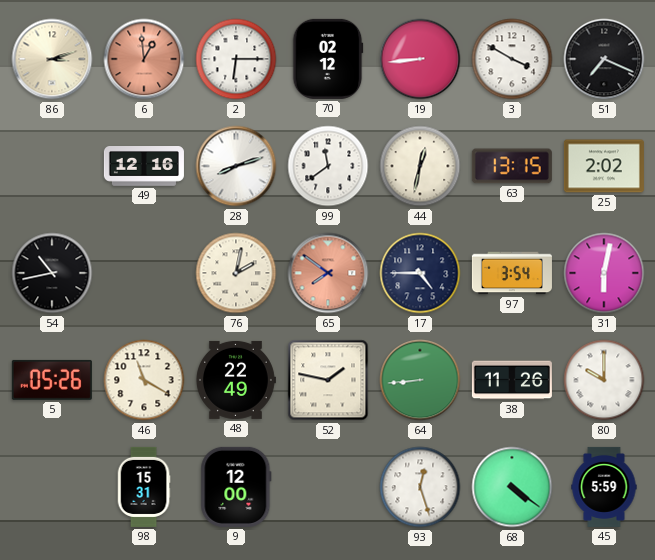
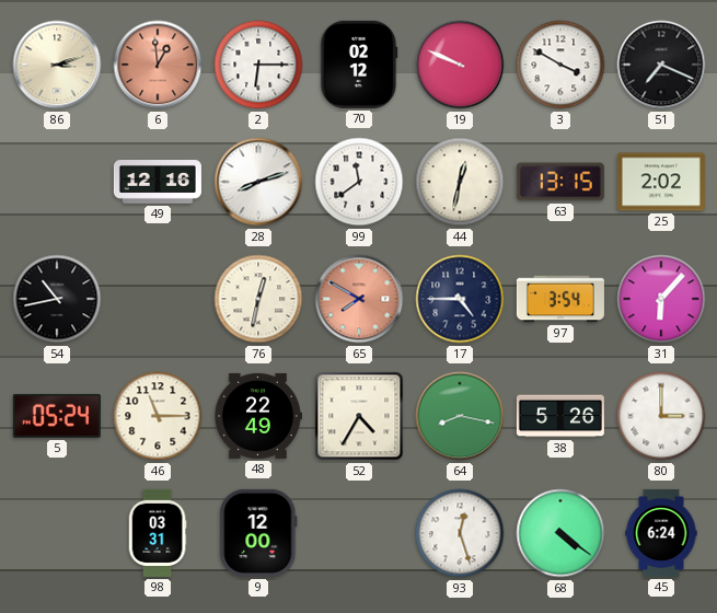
19: 8:44 -> 9:49
76: 2:02 -> 12:32
65: 7:51 -> 7:50
31: 6:02 -> 6:07
5: 05:26 -> 05:24
46: 11:20 -> 11:15
52: 1:47 -> 4:35
64: 8:44 -> 8:17
38: 11:26 -> 5:26
80: 10:00 -> 3:00
98: 15:31 -> 03:31
45: 5:59 -> 6:24
